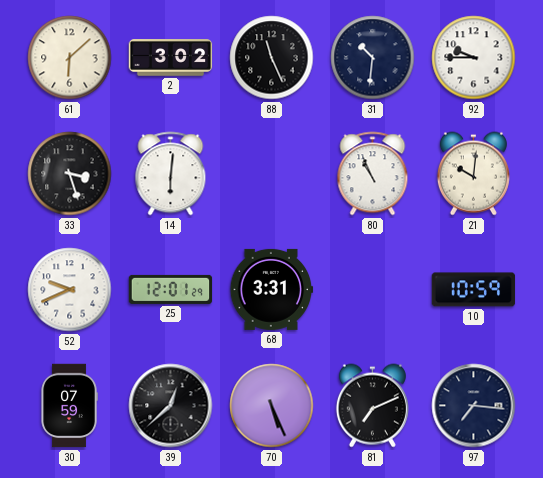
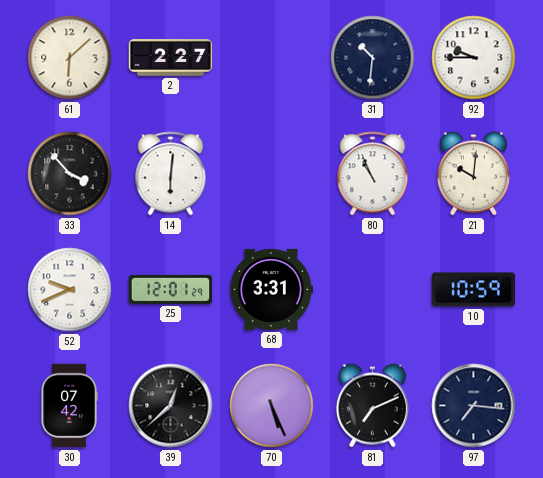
2: 3:02 -> 2:27
88: 11:26 -> none
33: 3:27 -> 3:53
30: 07:59 -> 07:42
